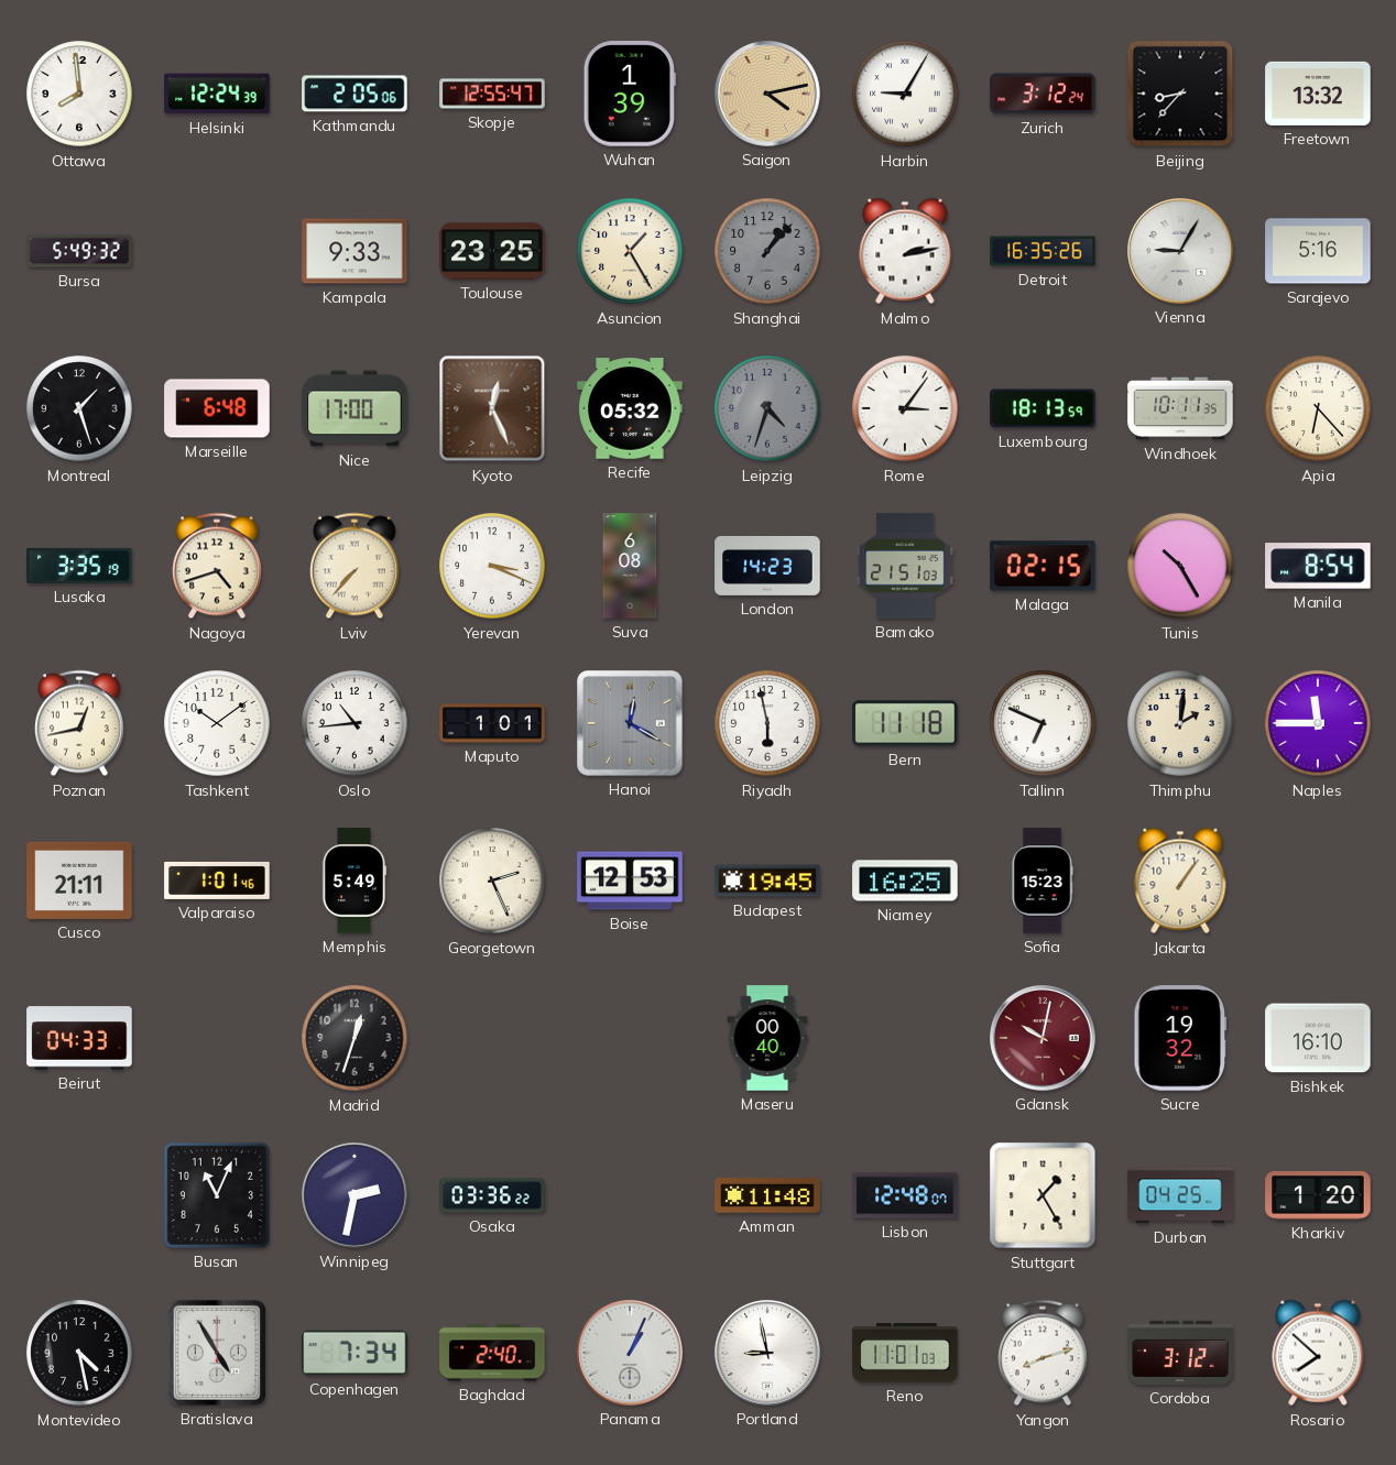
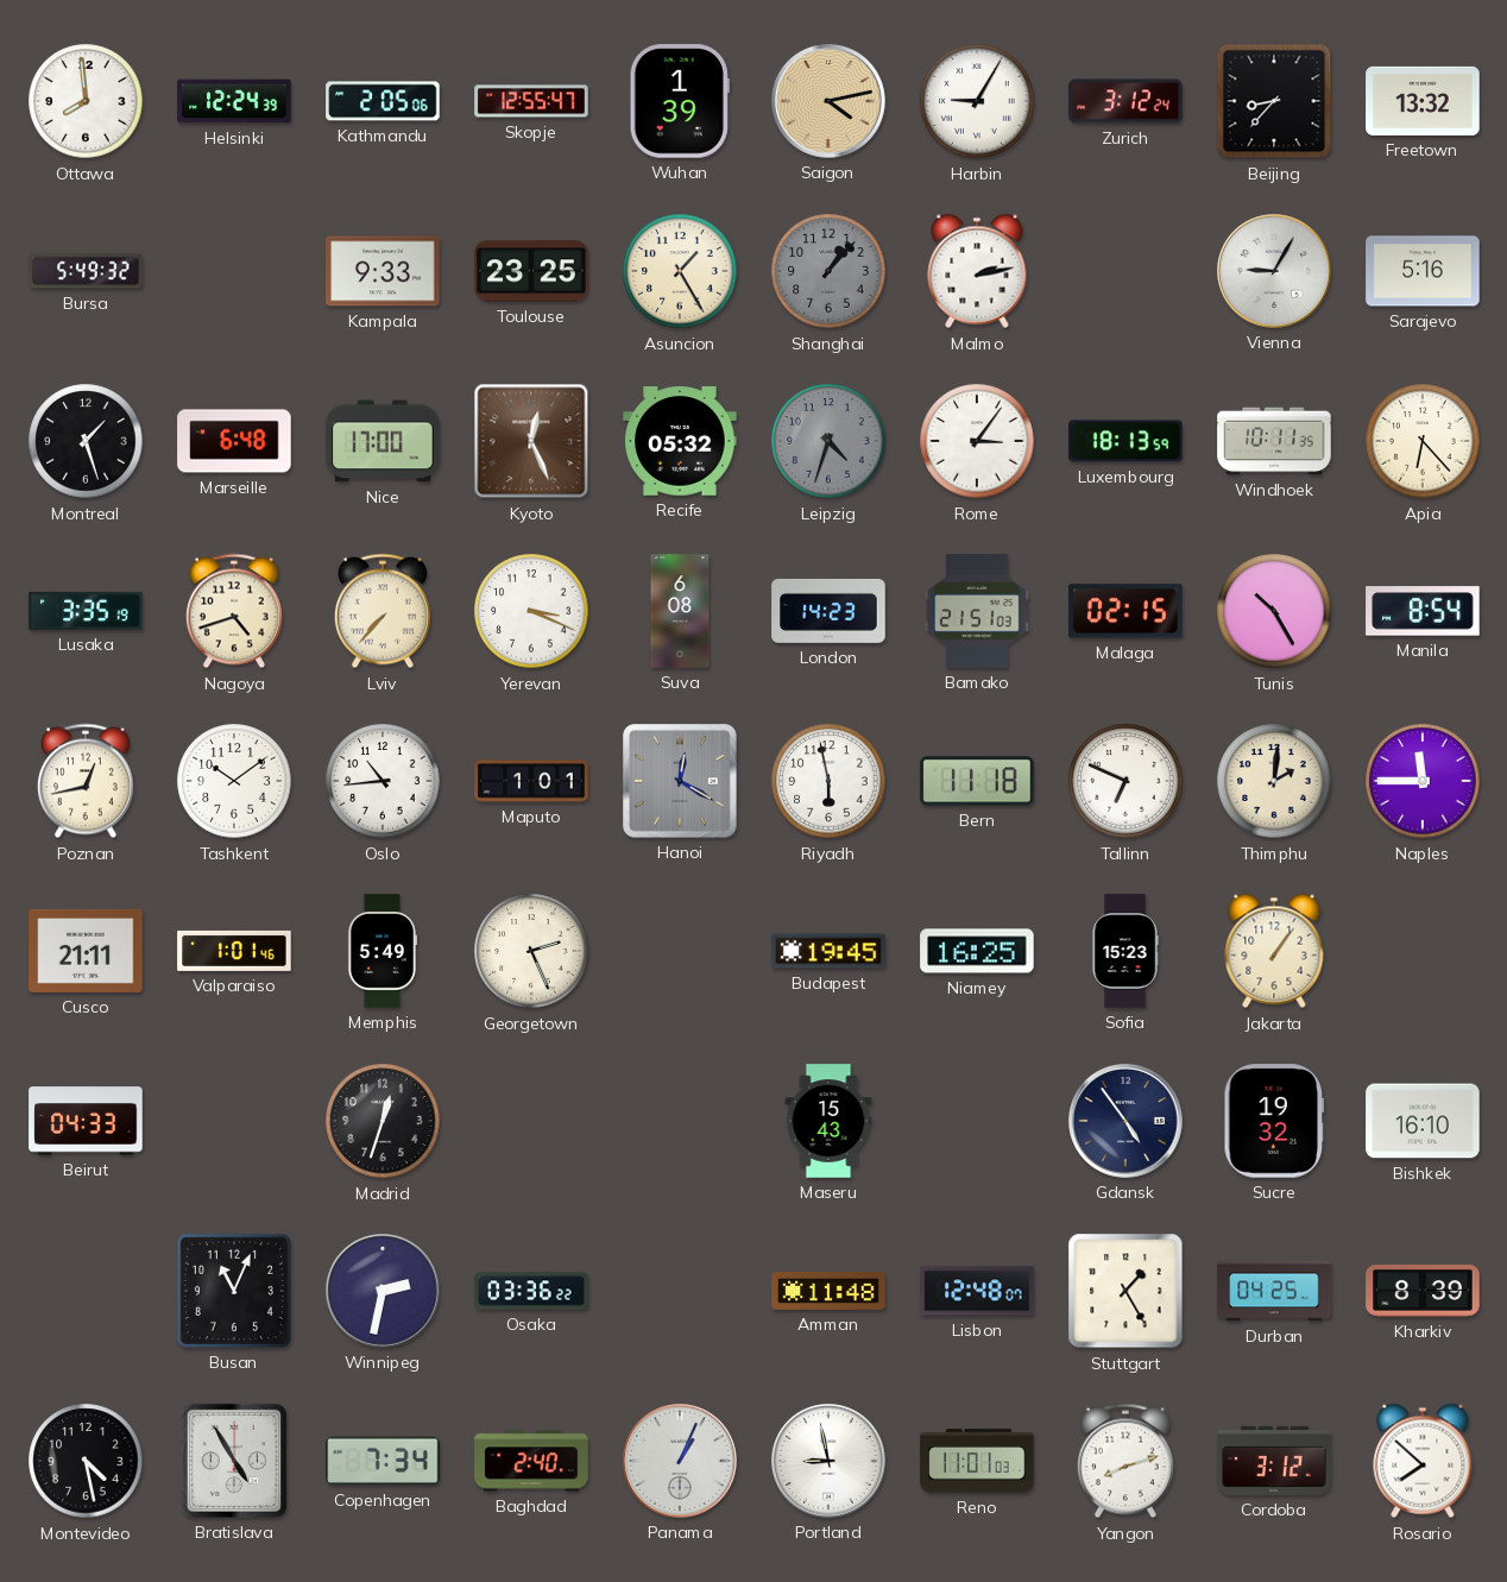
Detroit: 16:35 -> none
Boise: 12:53 -> none
Maseru: 00:40 -> 15:43
Gdansk: 10:02 -> 4:54
Gdansk dial: burgundy -> navy
Kharkiv: 1:20 -> 8:39
